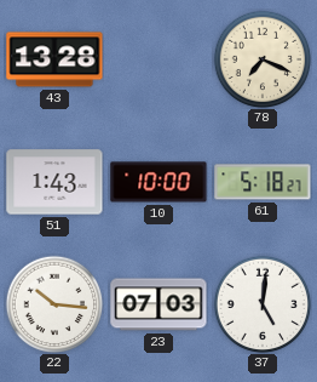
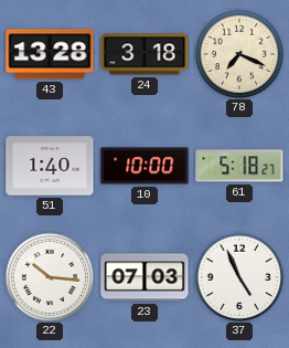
24: none -> 3:18
51: 1:43 -> 1:40
37: 5:01 -> 4:56
